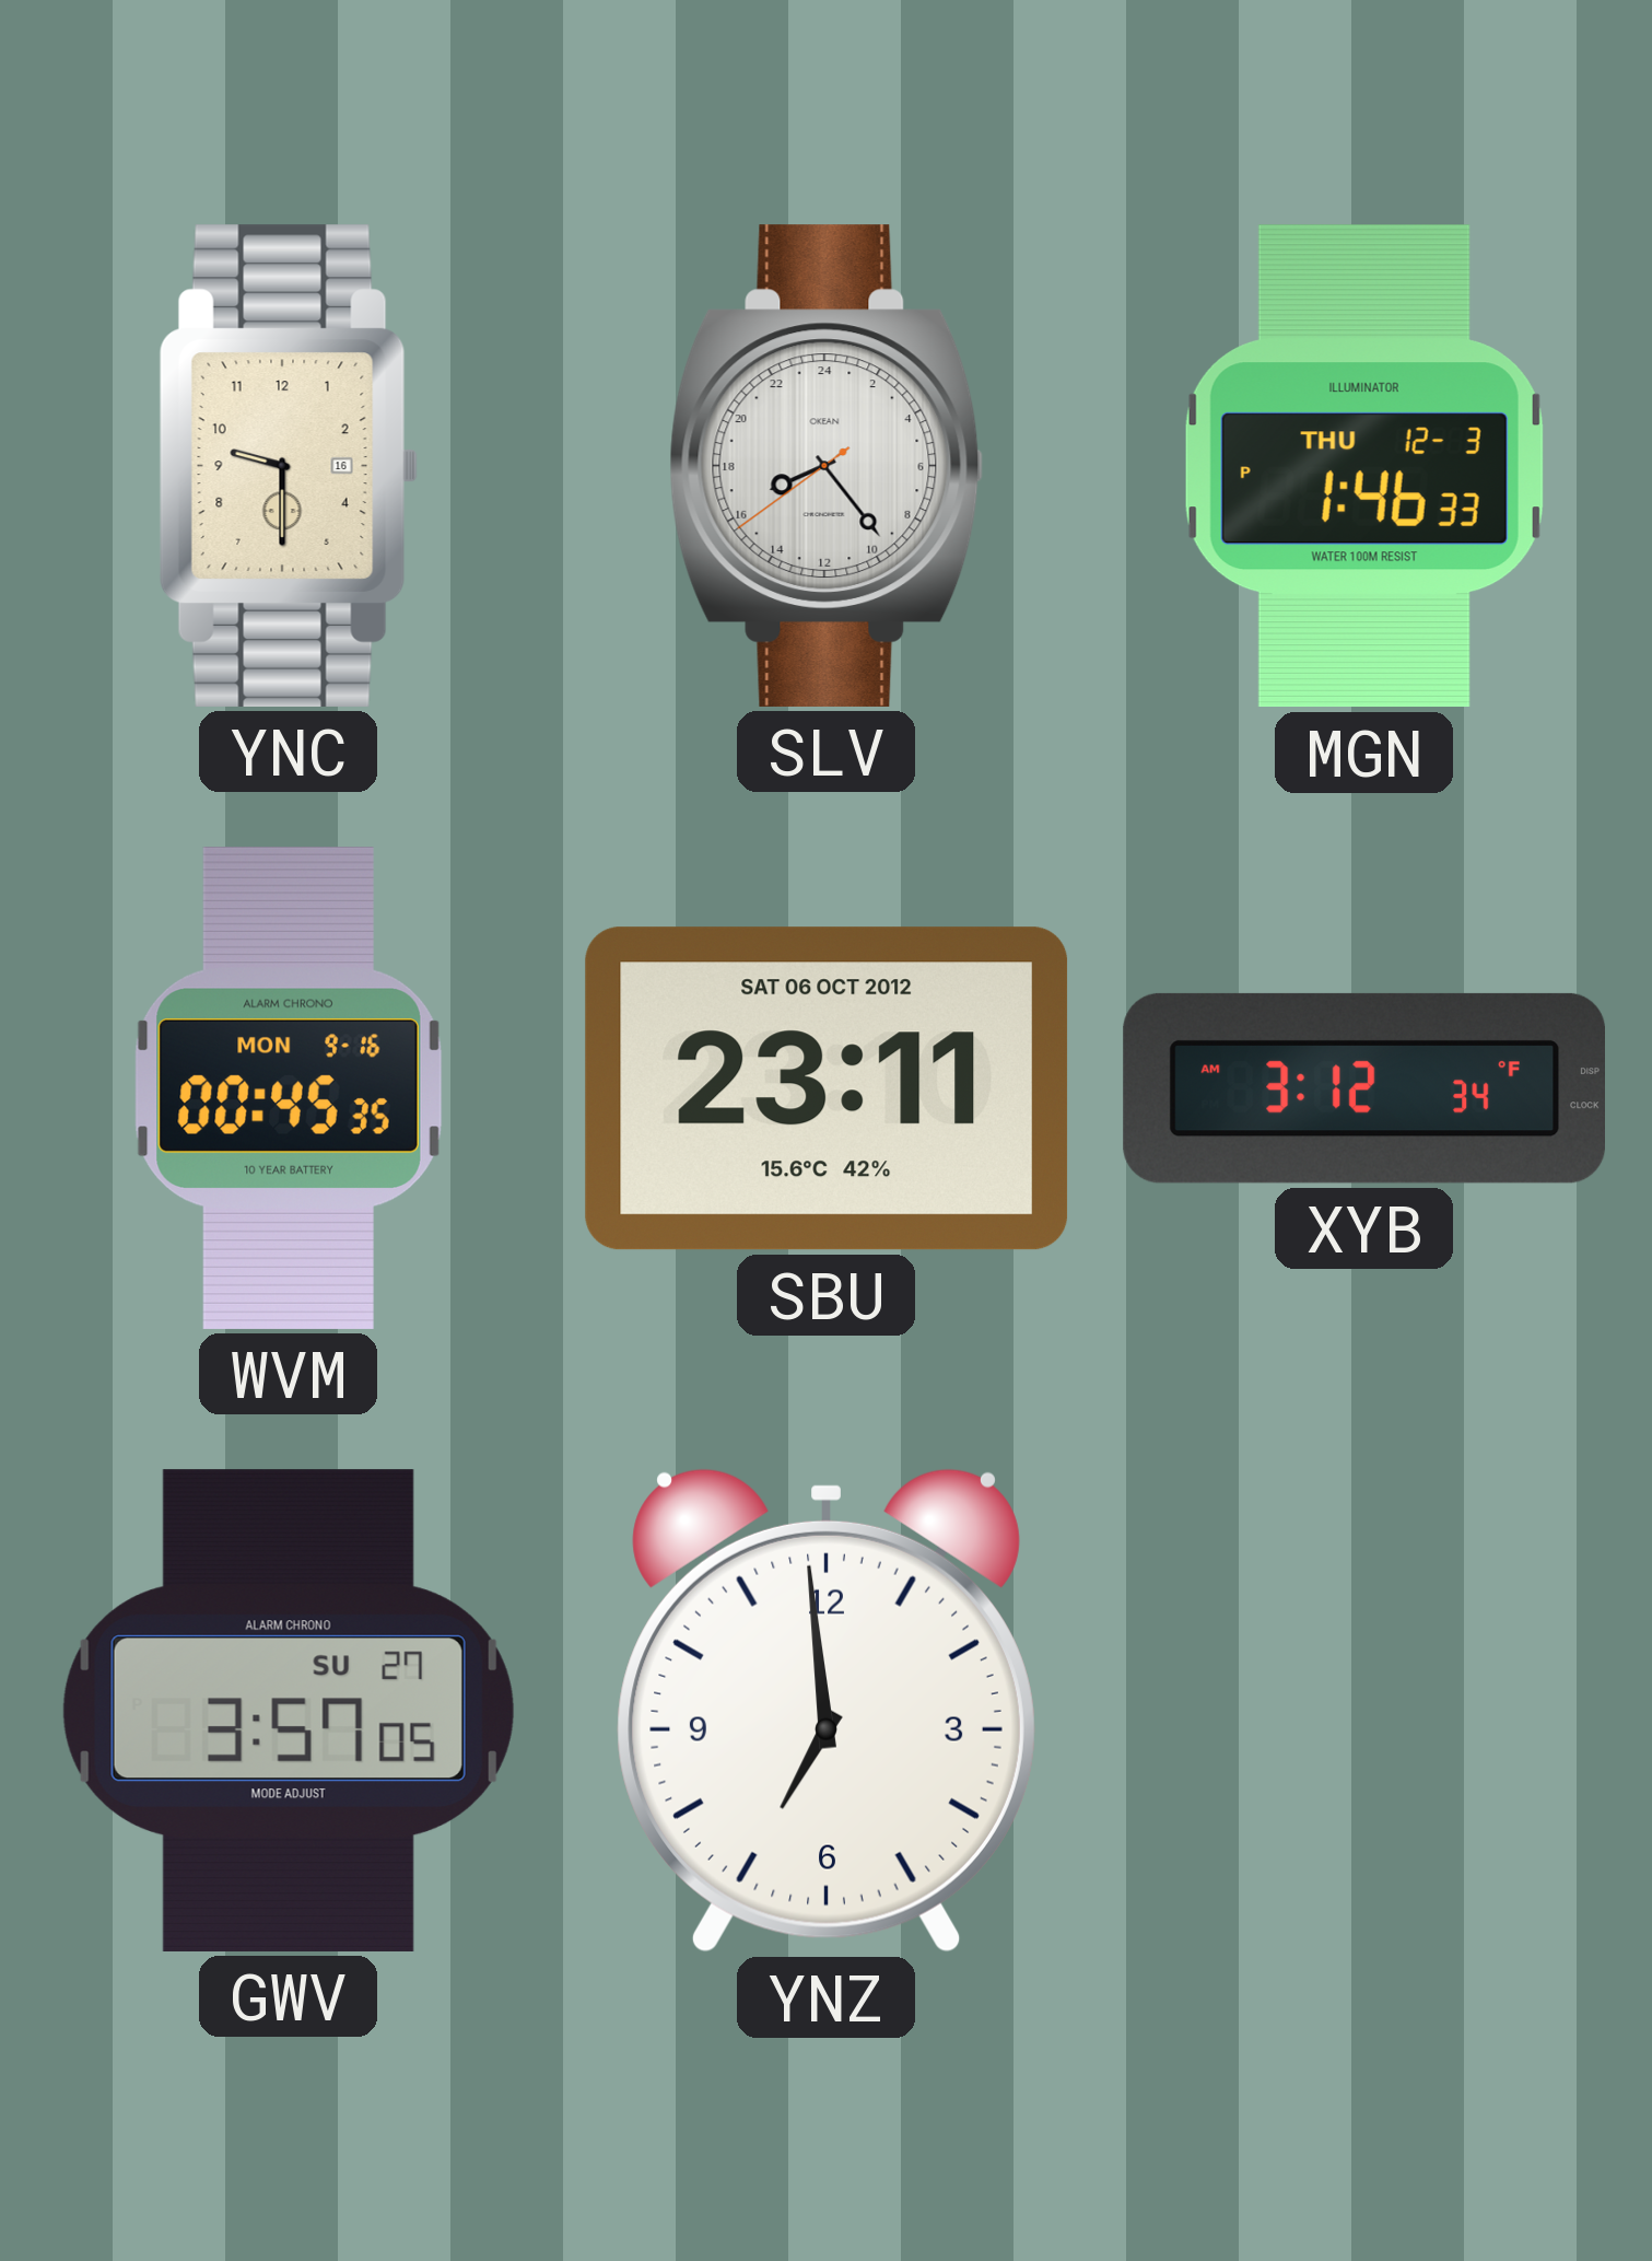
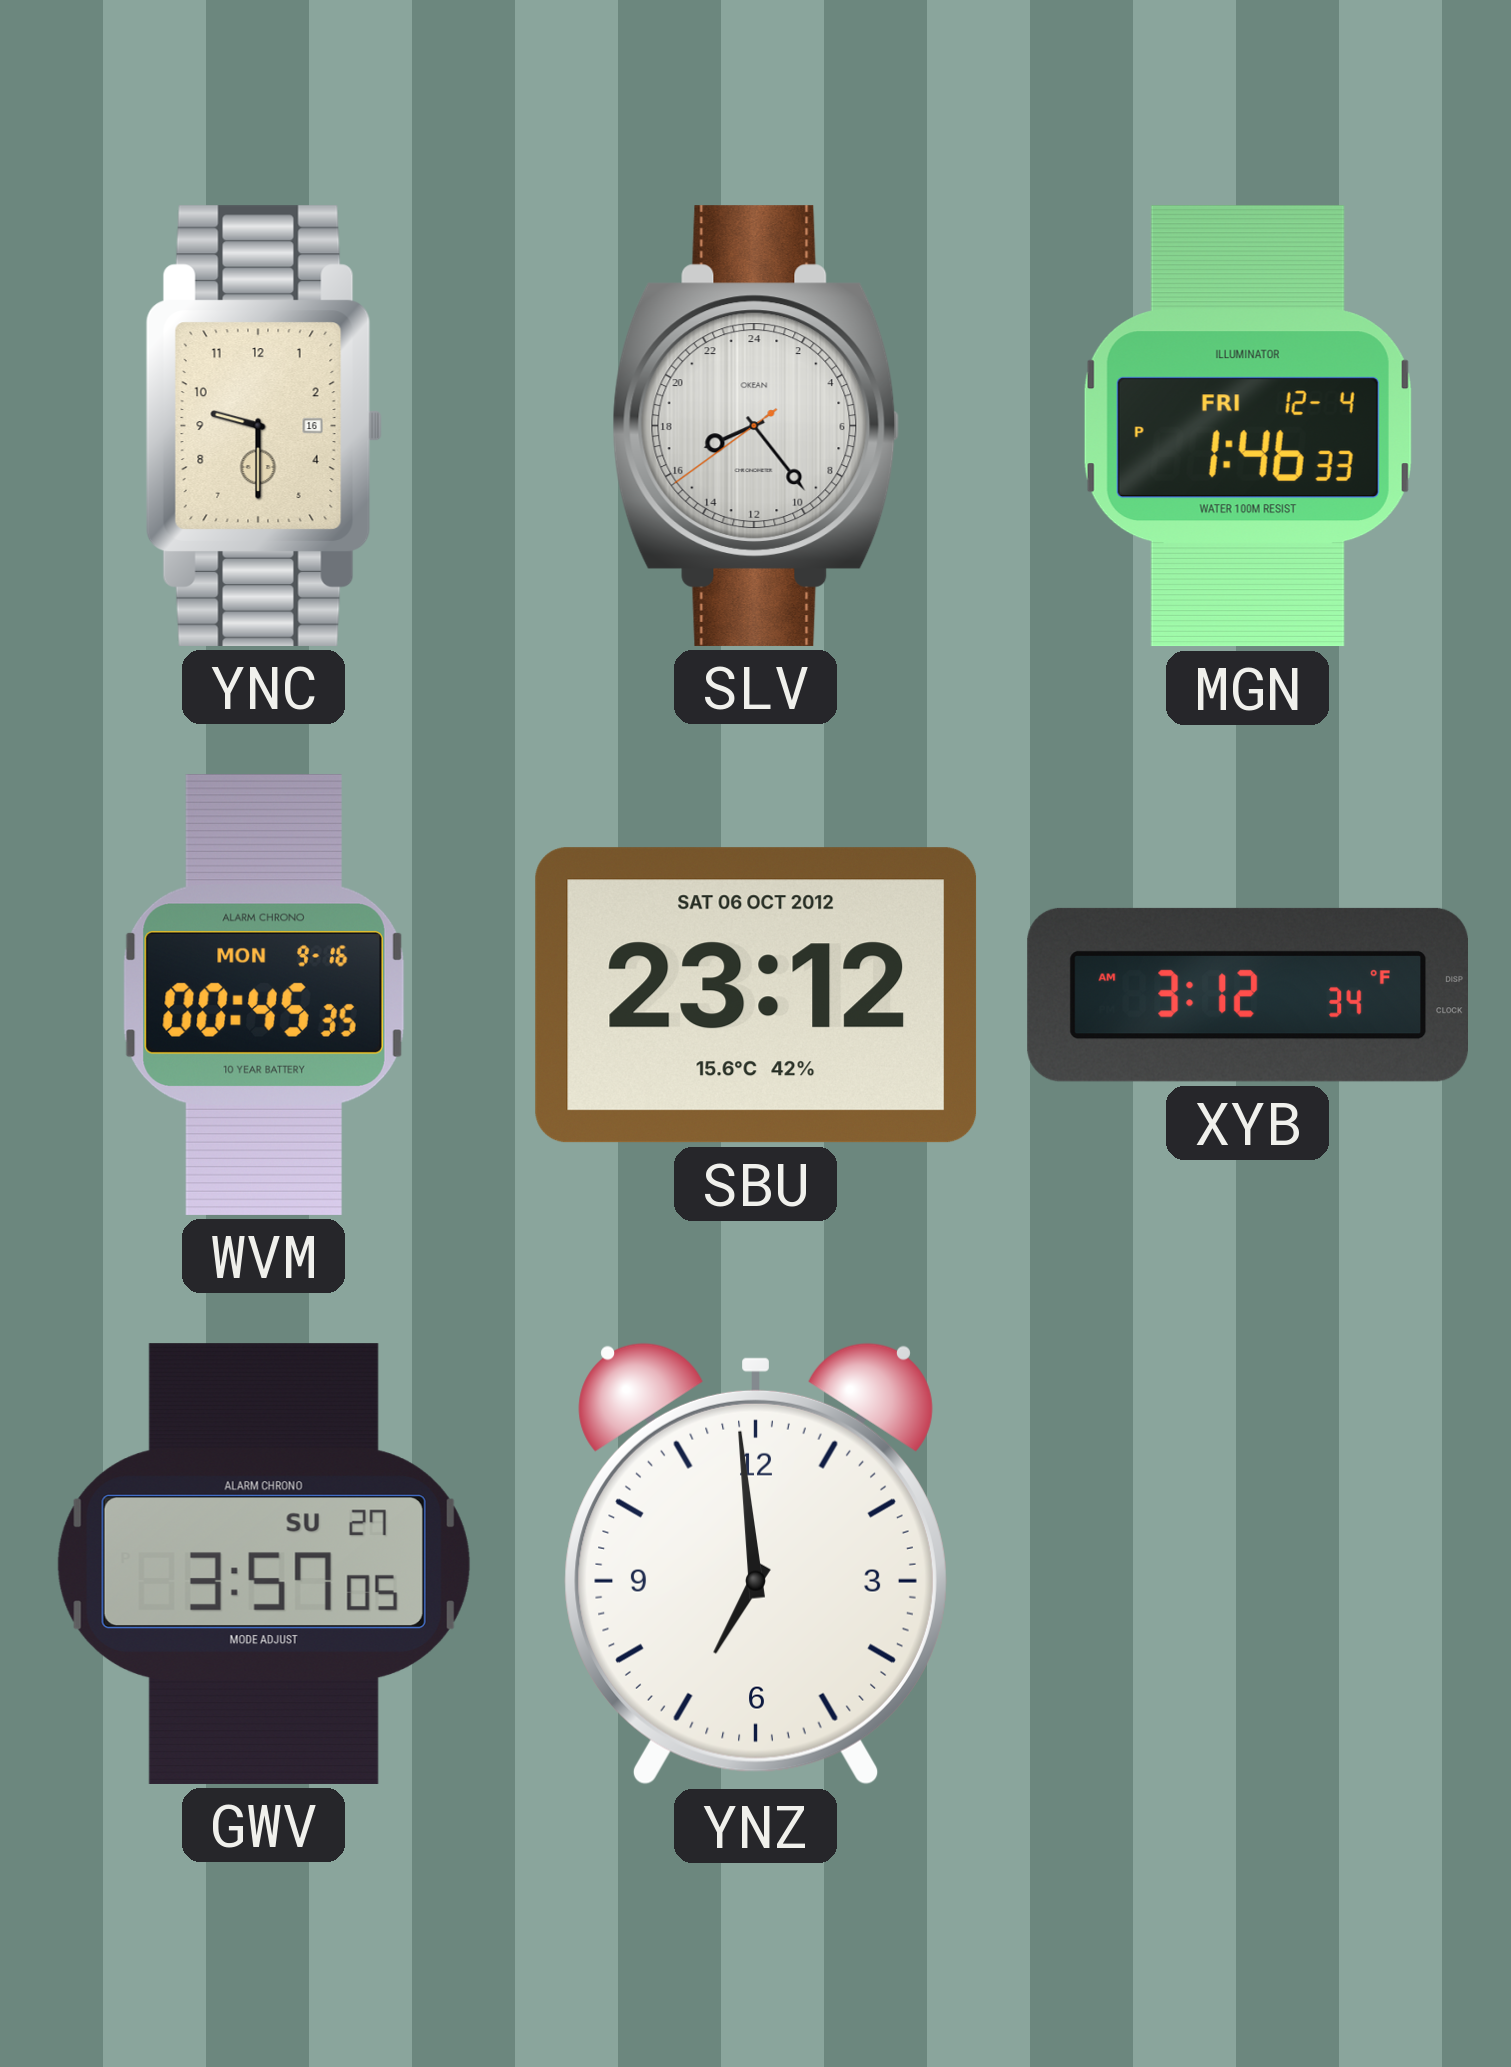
MGN date: THU 12-3 -> FRI 12-4
SBU: 23:11 -> 23:12
